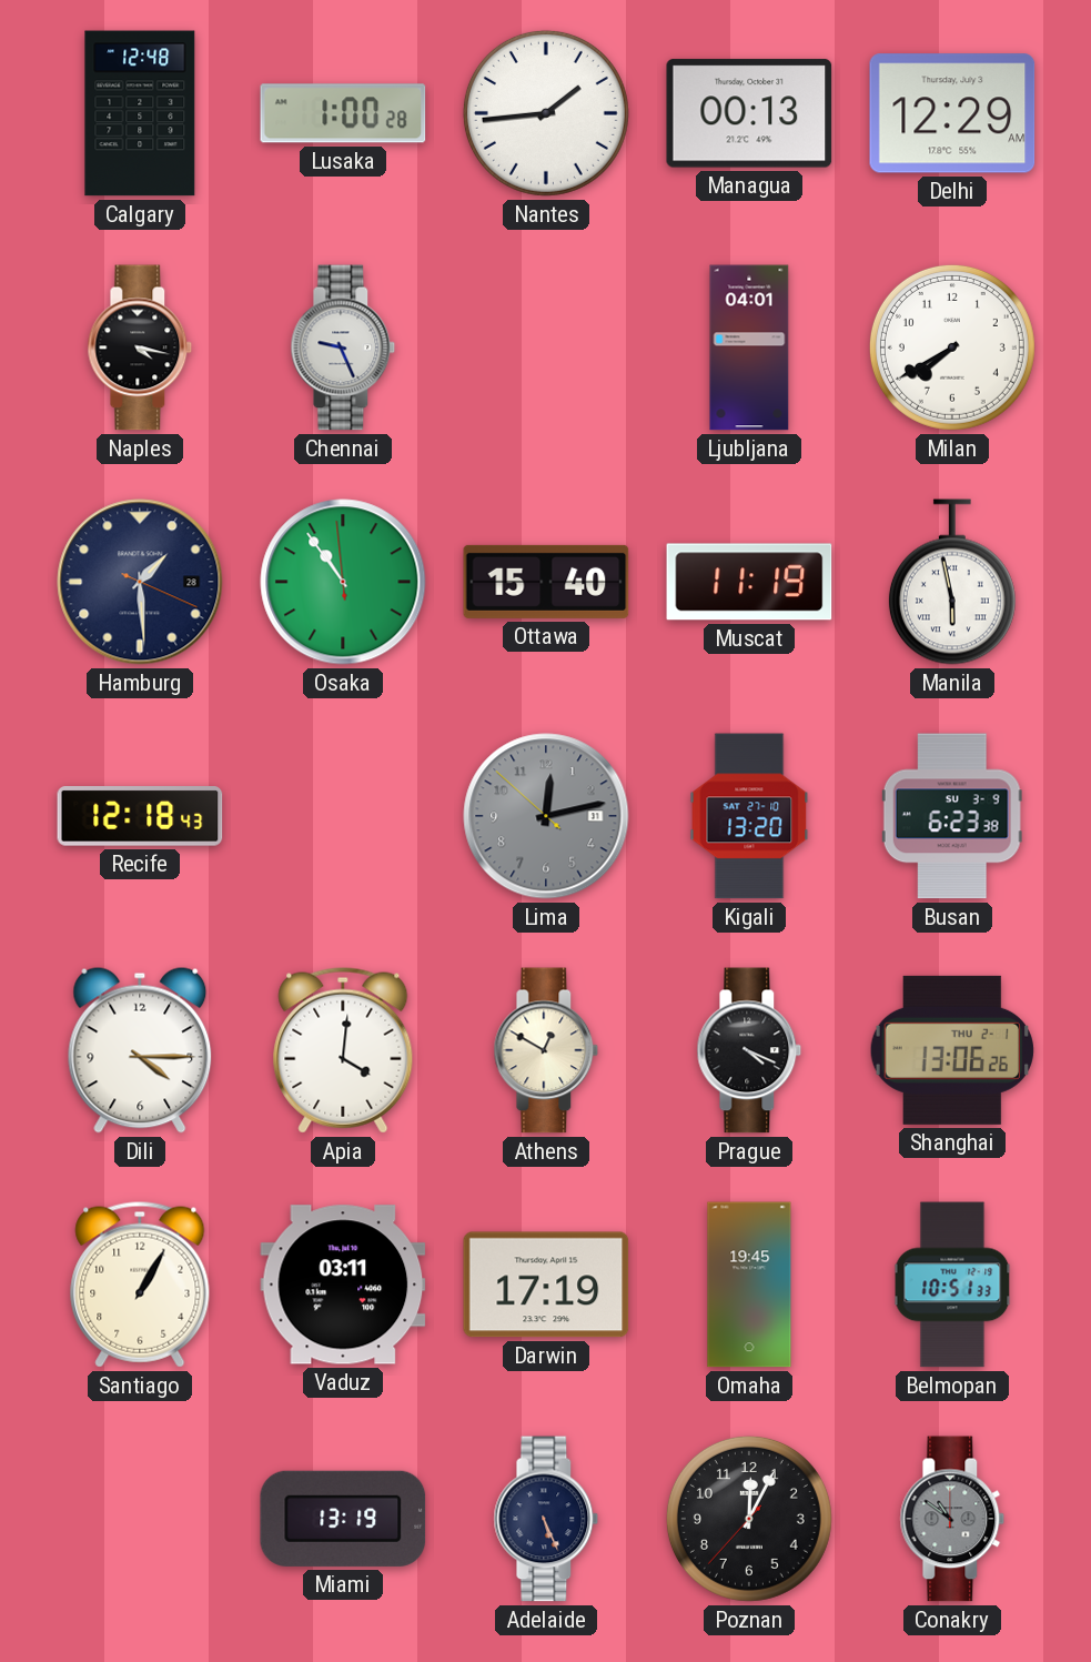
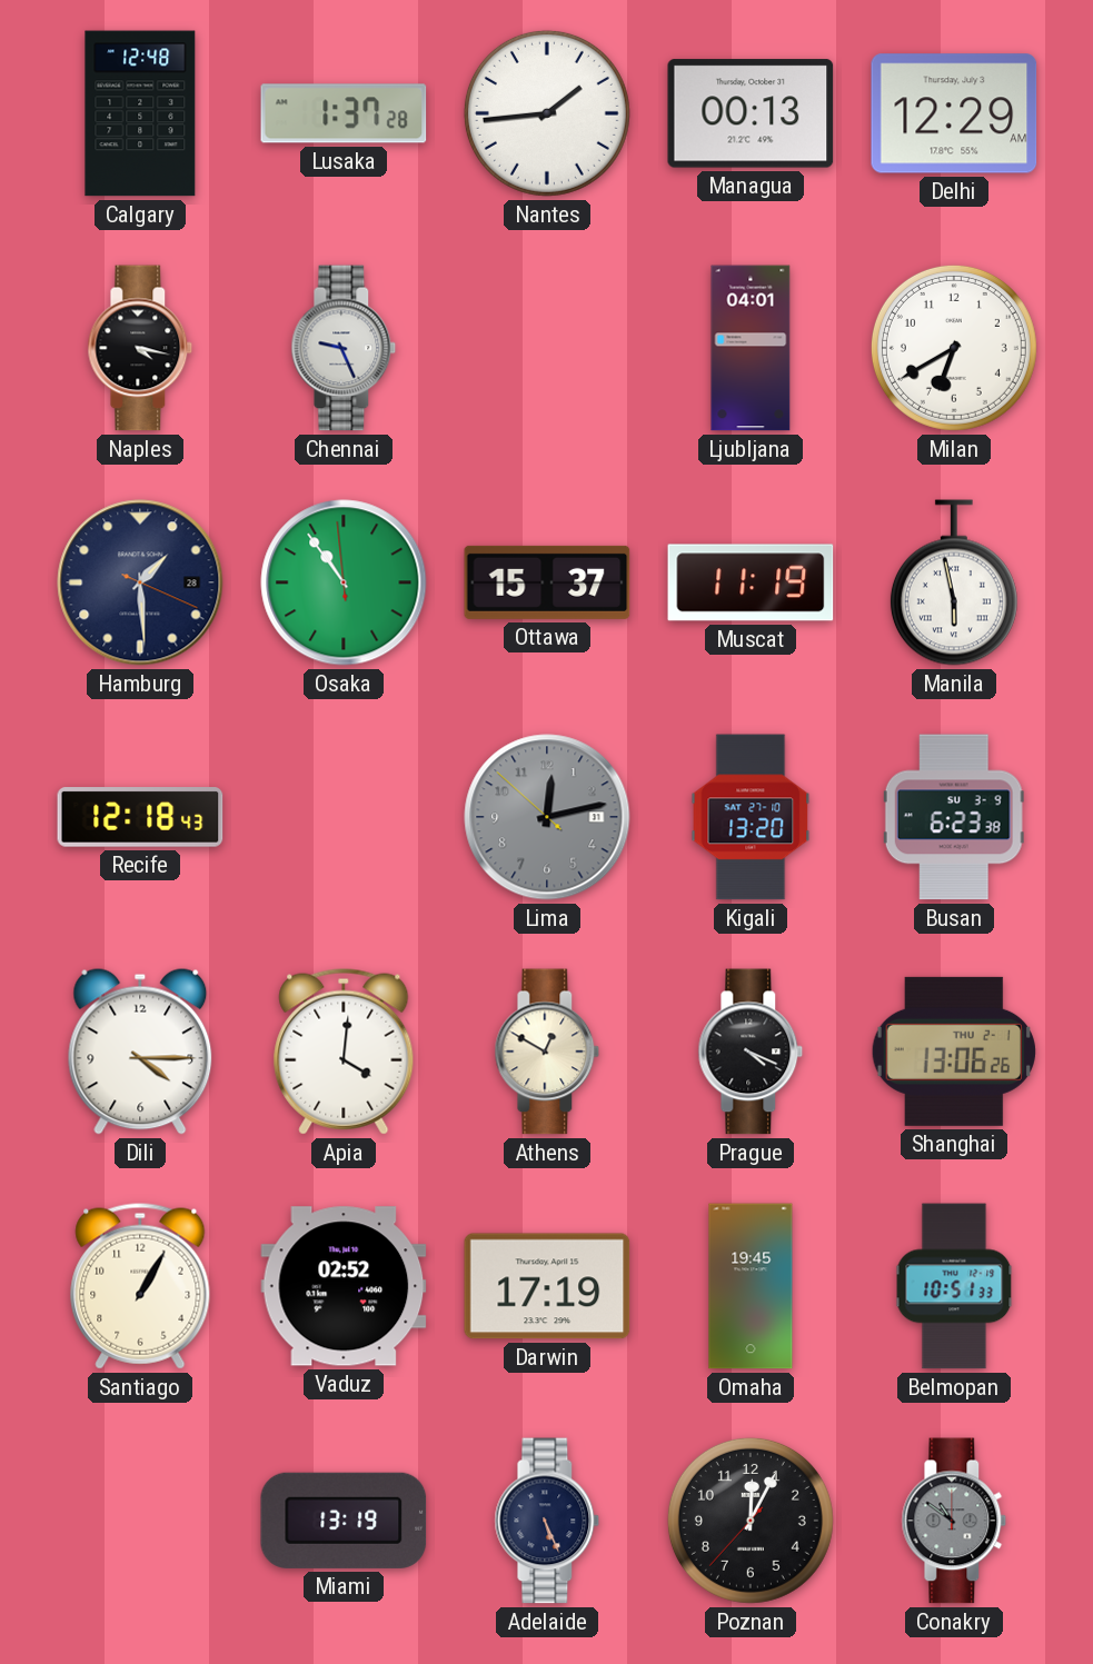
Lusaka: 1:00 -> 1:37
Milan: 7:40 -> 6:40
Ottawa: 15:40 -> 15:37
Vaduz: 03:11 -> 02:52
